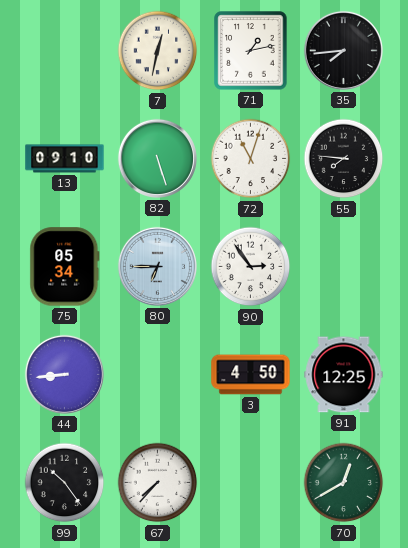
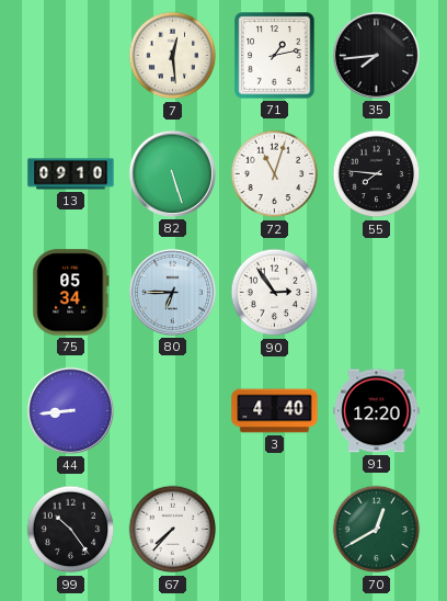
7: 12:32 -> 12:29
3: 4:50 -> 4:40
91: 12:25 -> 12:20
